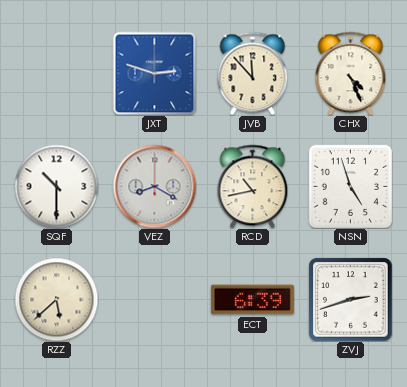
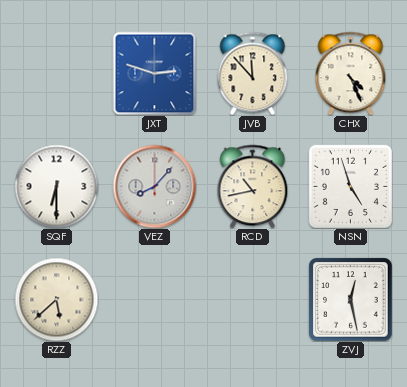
SQF: 10:30 -> 6:30
VEZ: 8:20 -> 8:07
ECT: 6:39 -> none
ZVJ: 2:42 -> 12:28
